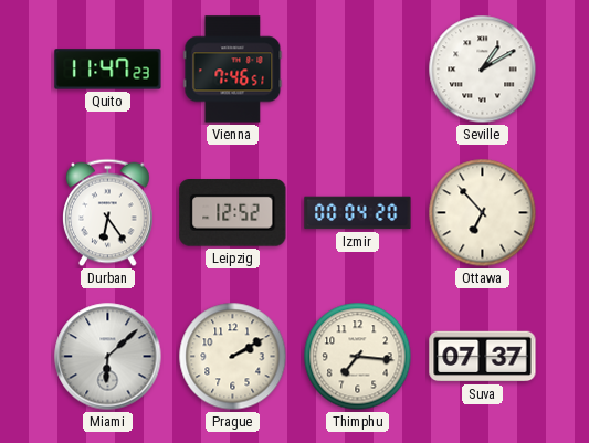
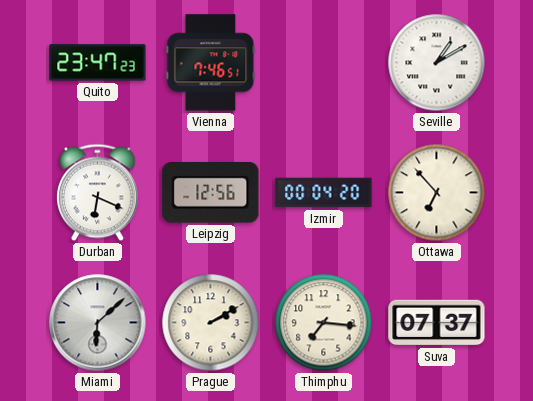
Quito: 11:47 -> 23:47
Durban: 6:24 -> 6:19
Leipzig: 12:52 -> 12:56
